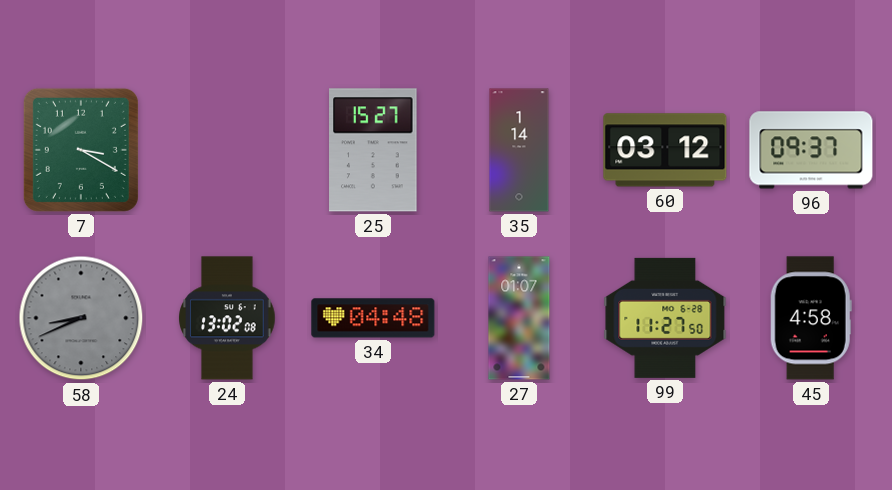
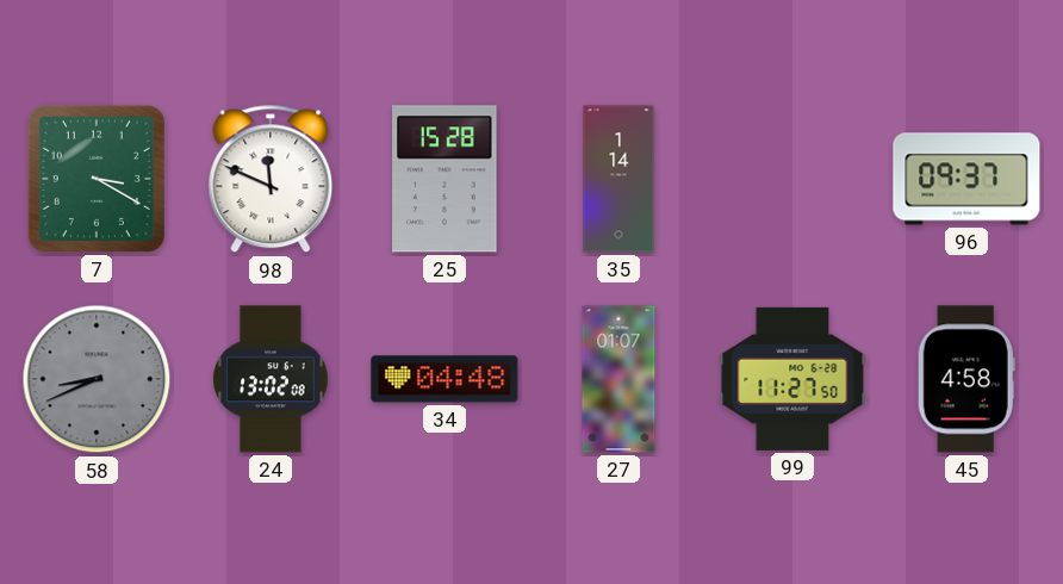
98: none -> 11:49
25: 15:27 -> 15:28
60: 03:12 -> none
